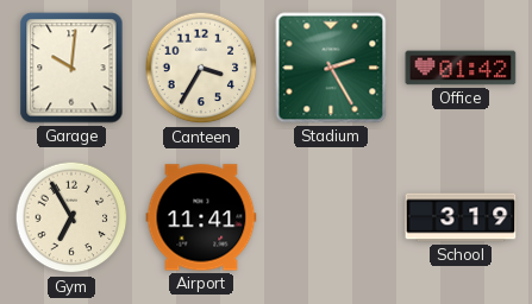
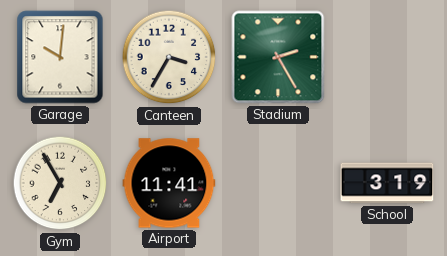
Office: 01:42 -> none
